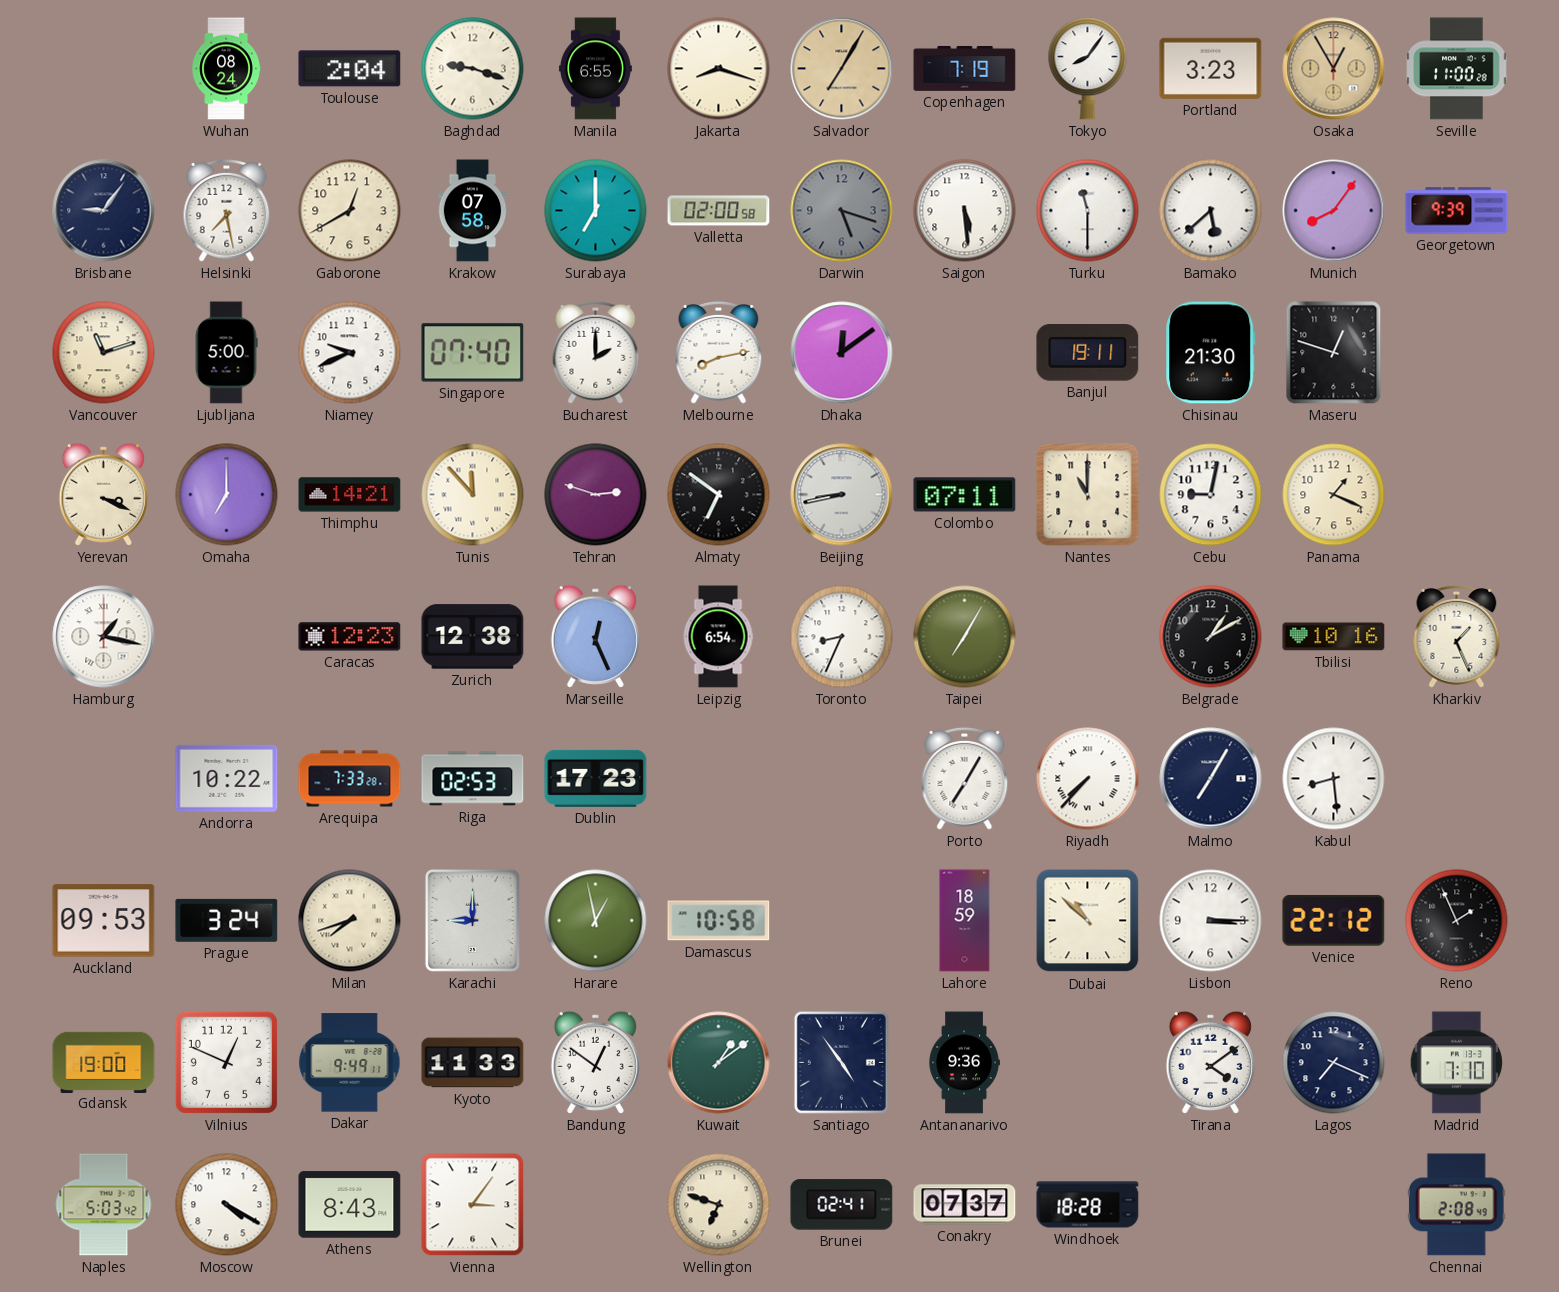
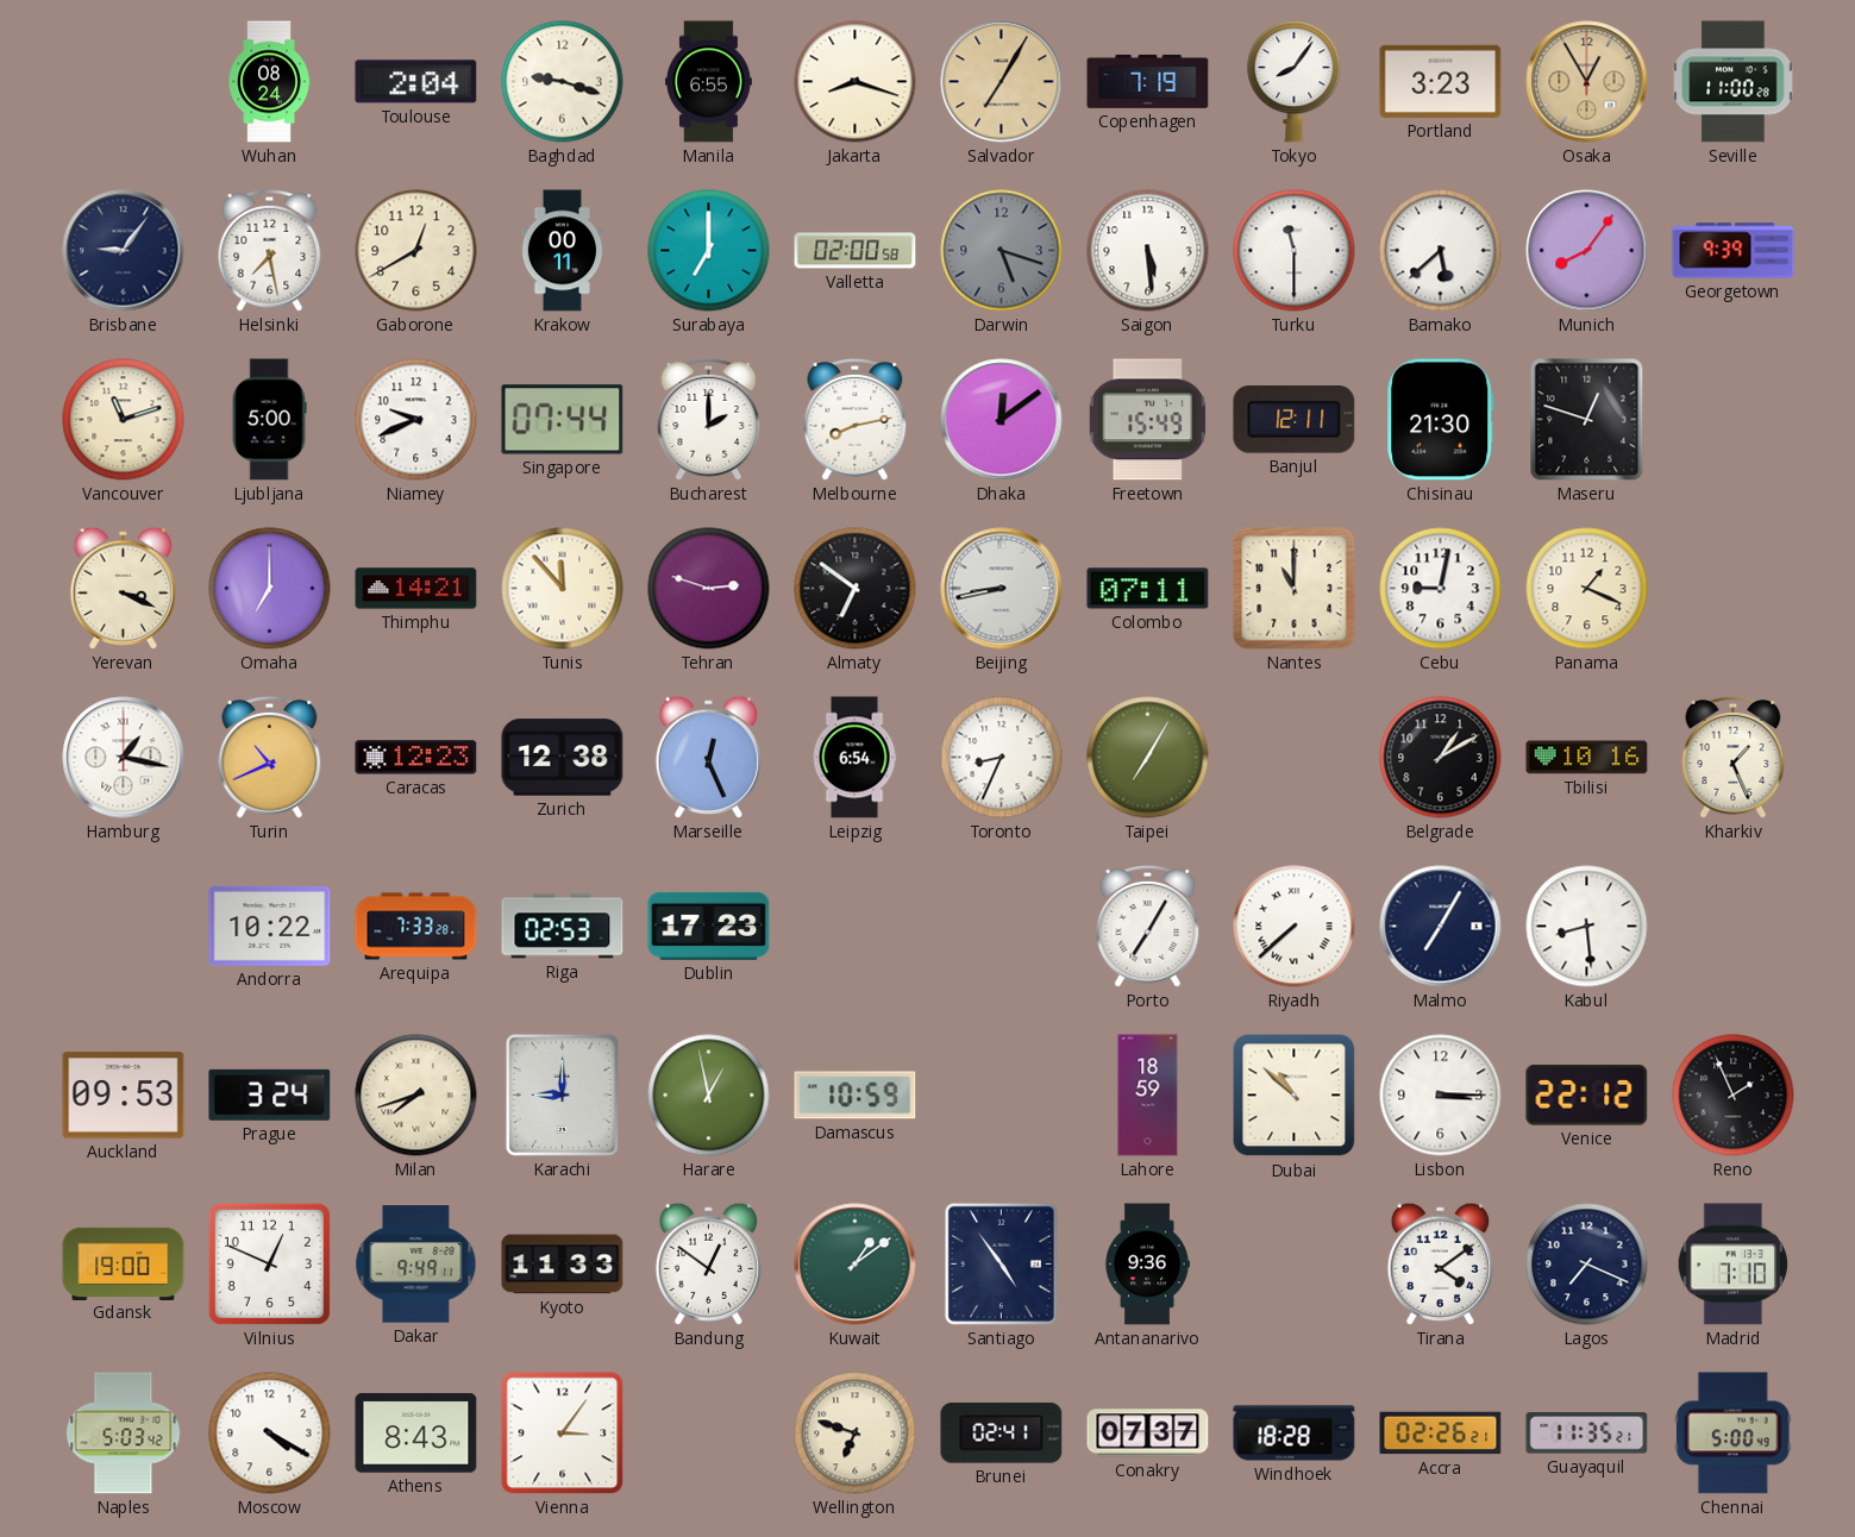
Krakow: 07:58 -> 00:11
Singapore: 07:40 -> 07:44
Freetown: none -> 15:49
Banjul: 19:11 -> 12:11
Turin: none -> 10:41
Riyadh: 7:37 -> 7:38
Damascus: 10:58 -> 10:59
Accra: none -> 02:26
Guayaquil: none -> 11:35
Chennai: 2:08 -> 5:00
